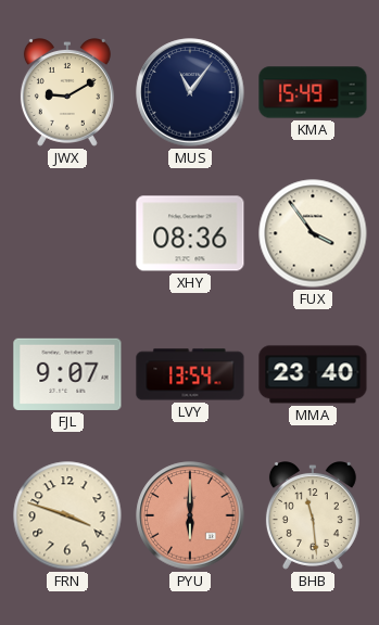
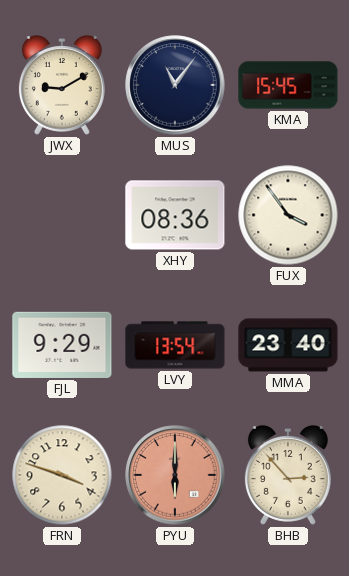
KMA: 15:49 -> 15:45
FJL: 9:07 -> 9:29
BHB: 11:29 -> 2:53
